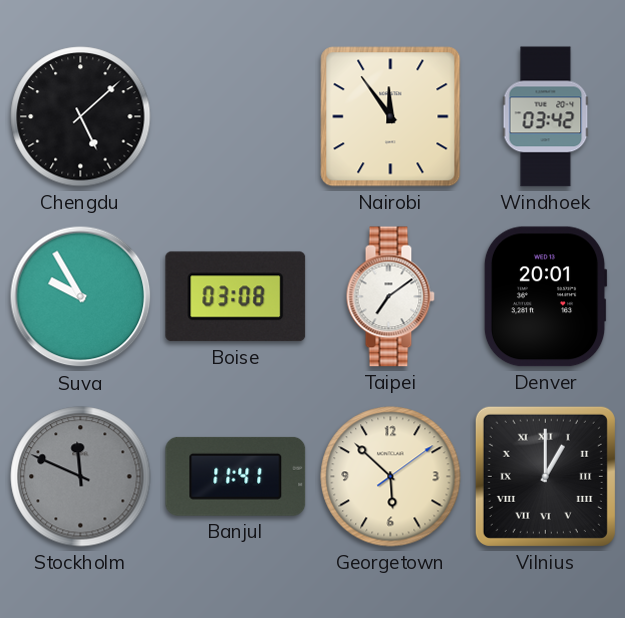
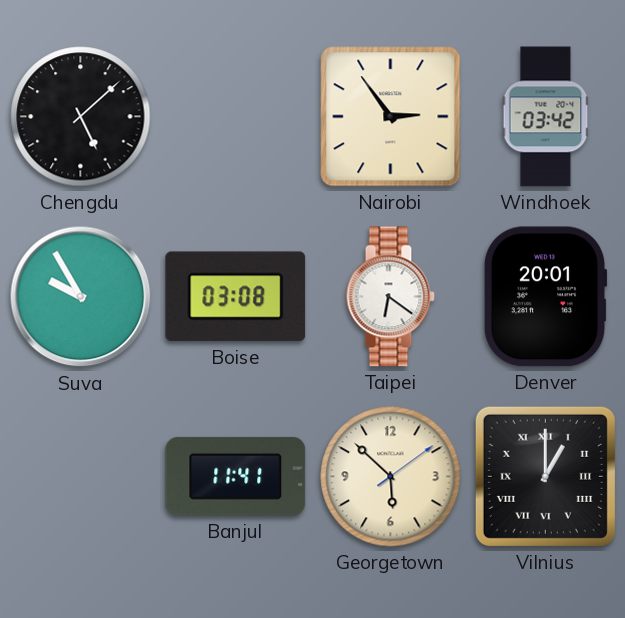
Nairobi: 11:54 -> 2:54
Taipei: 7:09 -> 6:21
Stockholm: 11:49 -> none
